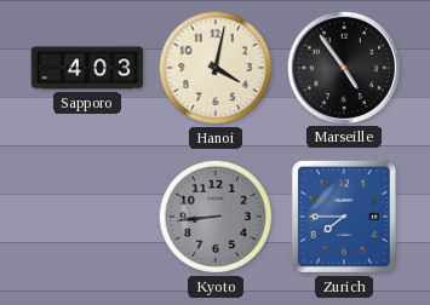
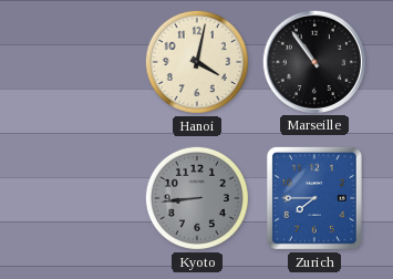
Sapporo: 4:03 -> none
Marseille: 4:54 -> 10:54
